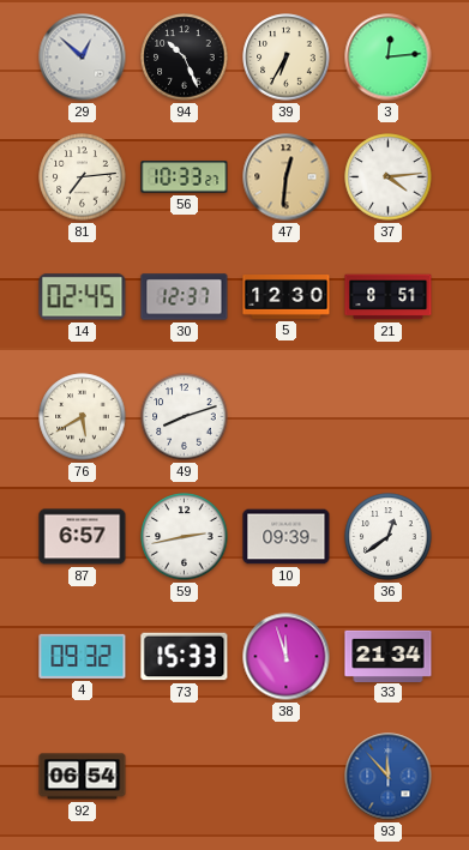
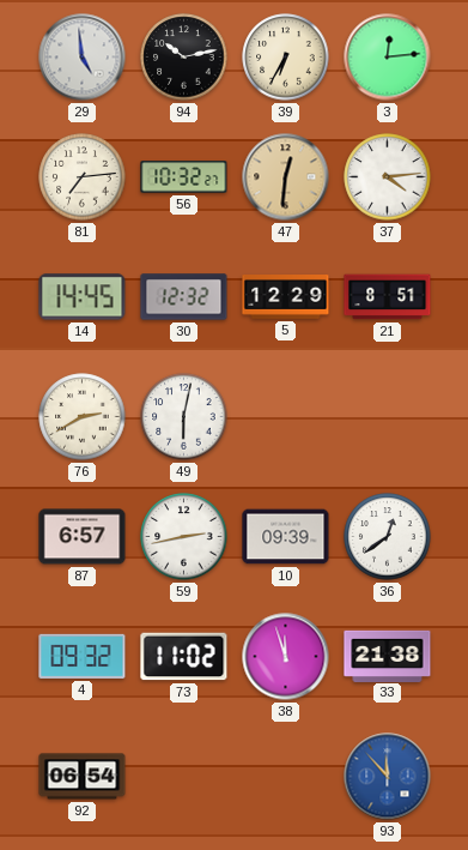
29: 12:52 -> 4:59
94: 10:26 -> 10:13
56: 10:33 -> 10:32
14: 02:45 -> 14:45
30: 12:37 -> 12:32
5: 12:30 -> 12:29
76: 5:40 -> 2:40
49: 8:12 -> 6:02
73: 15:33 -> 11:02
33: 21:34 -> 21:38
